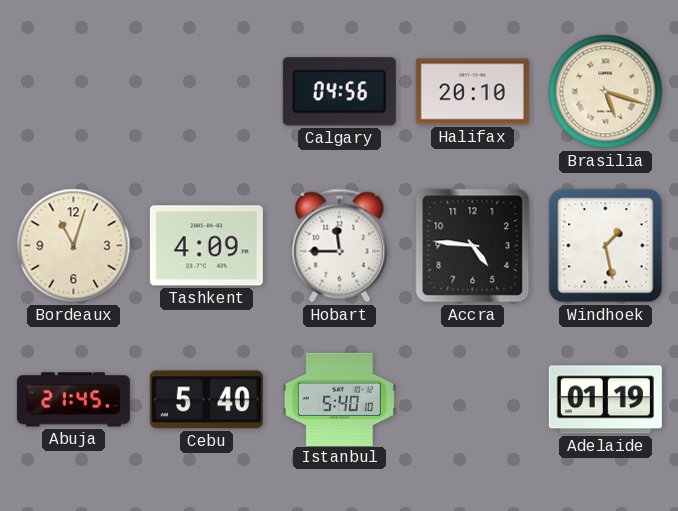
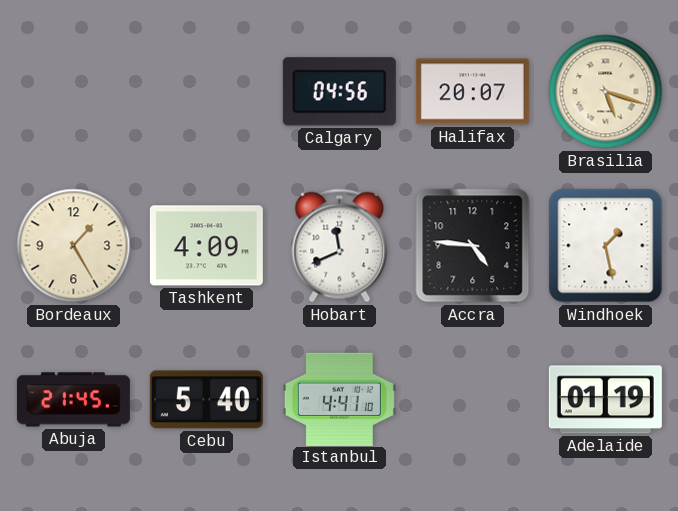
Halifax: 20:10 -> 20:07
Bordeaux: 11:03 -> 1:25
Hobart: 11:45 -> 11:41
Istanbul: 5:40 -> 4:41
